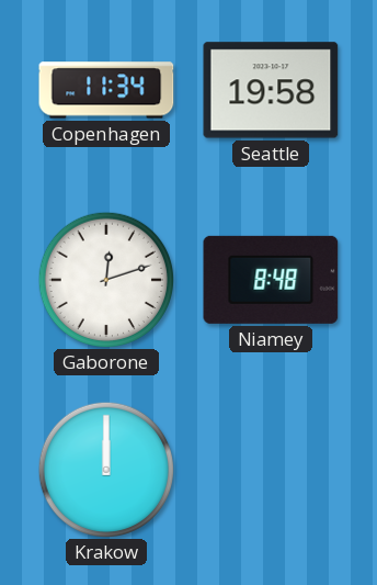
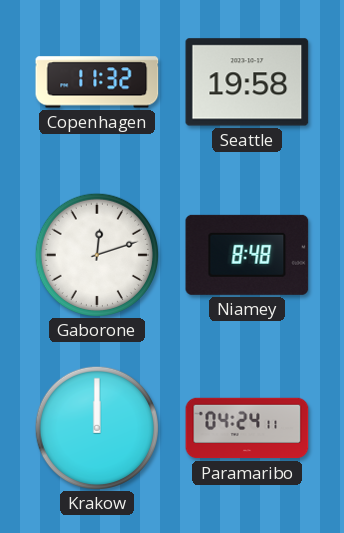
Copenhagen: 11:34 -> 11:32
Paramaribo: none -> 04:24
